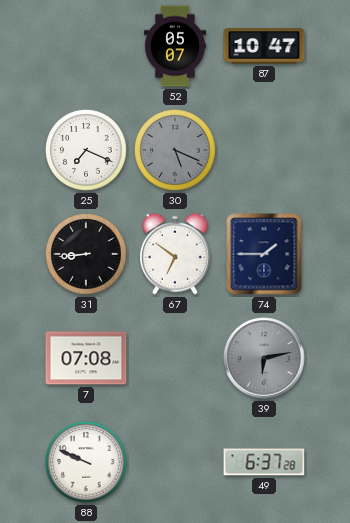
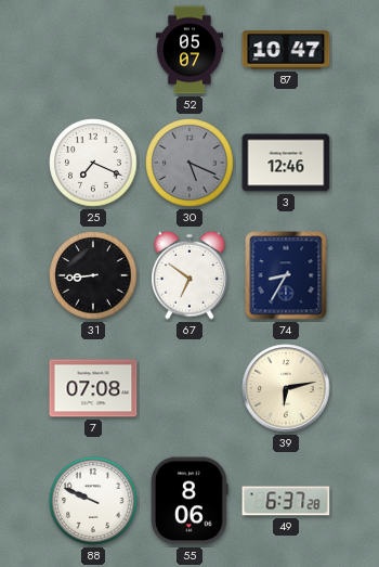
3: none -> 12:46
74: 1:45 -> 8:35
39 dial: grey -> cream
55: none -> 8:06
